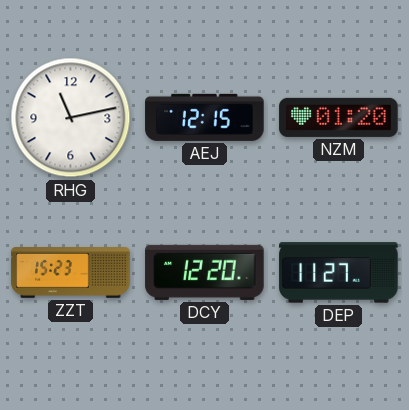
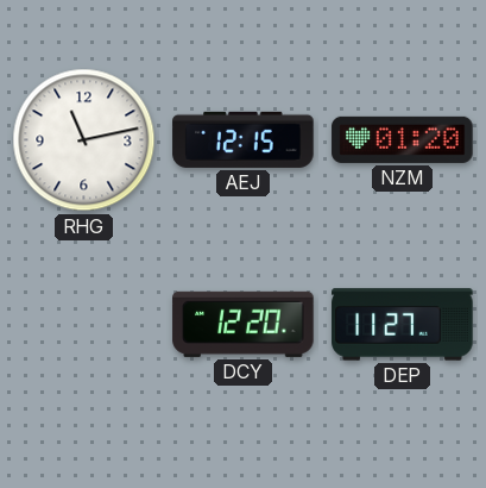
ZZT: 15:23 -> none
